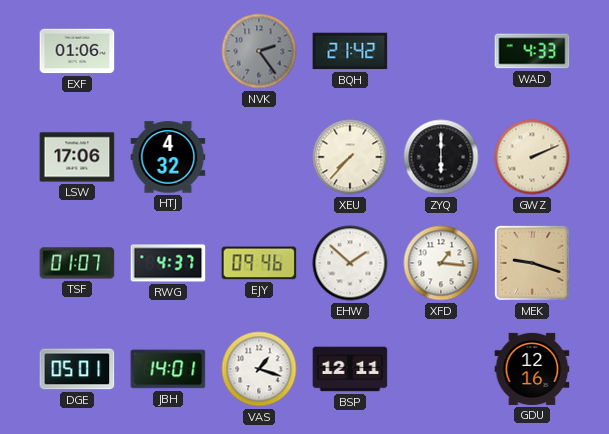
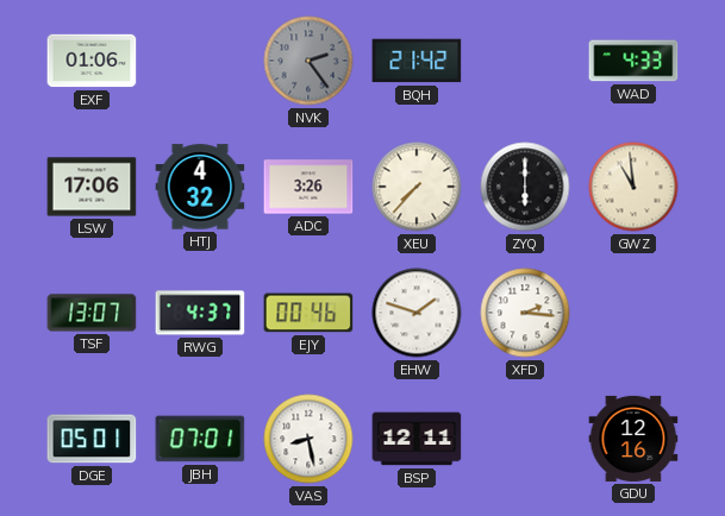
ADC: none -> 3:26
GWZ: 2:11 -> 10:59
TSF: 01:07 -> 13:07
EJY: 09:46 -> 00:46
EHW: 1:52 -> 1:48
XFD: 1:16 -> 2:16
MEK: 9:18 -> none
JBH: 14:01 -> 07:01
VAS: 1:18 -> 8:28
